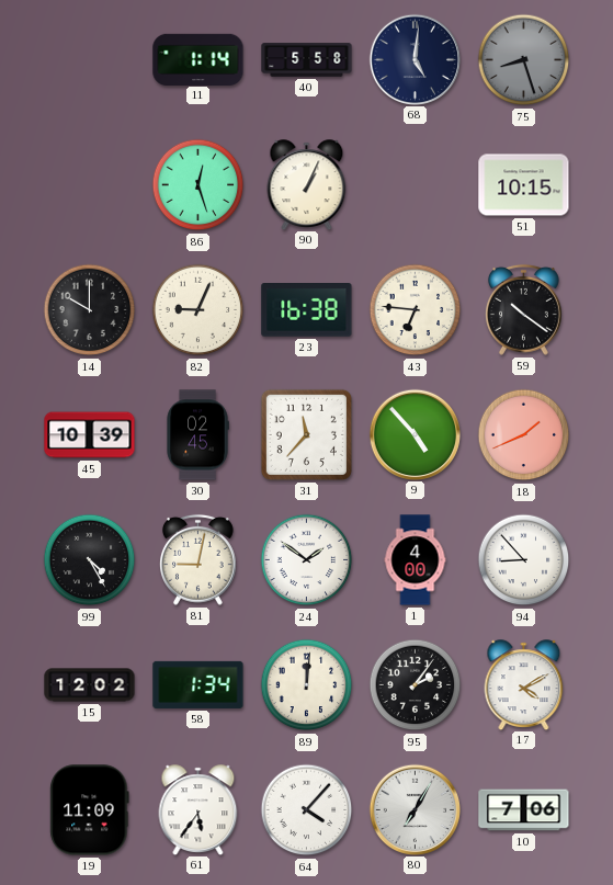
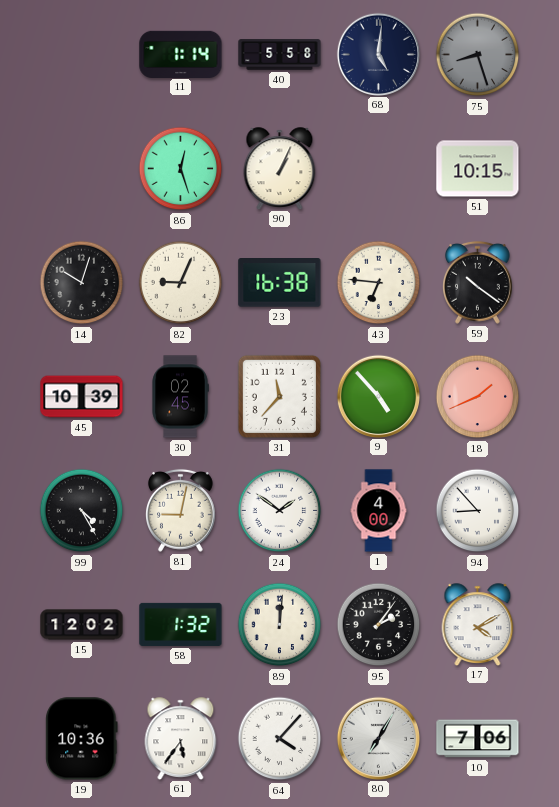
14: 10:00 -> 10:03
58: 1:34 -> 1:32
19: 11:09 -> 10:36
